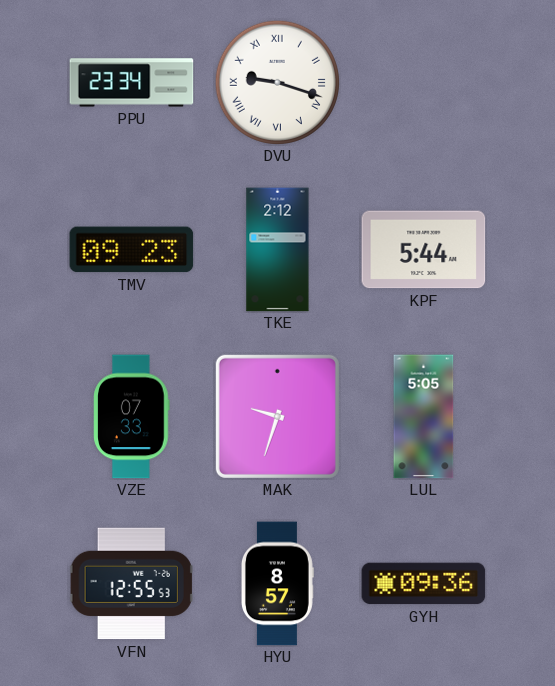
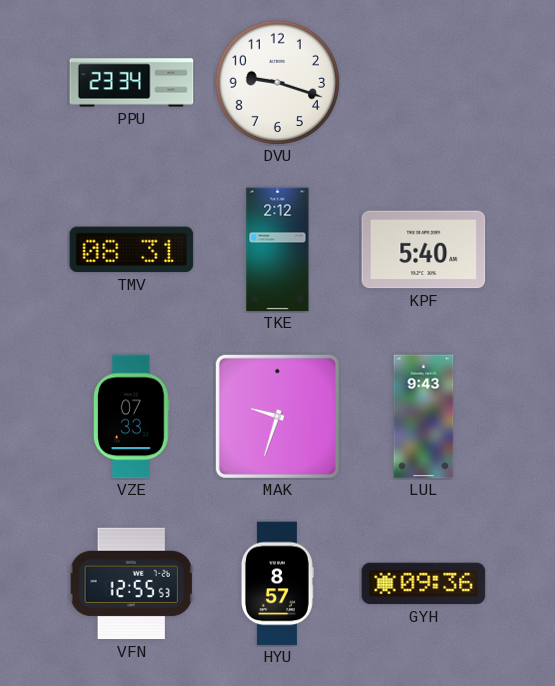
DVU numerals: Roman -> Arabic
TMV: 09:23 -> 08:31
KPF: 5:44 -> 5:40
LUL: 5:05 -> 9:43
